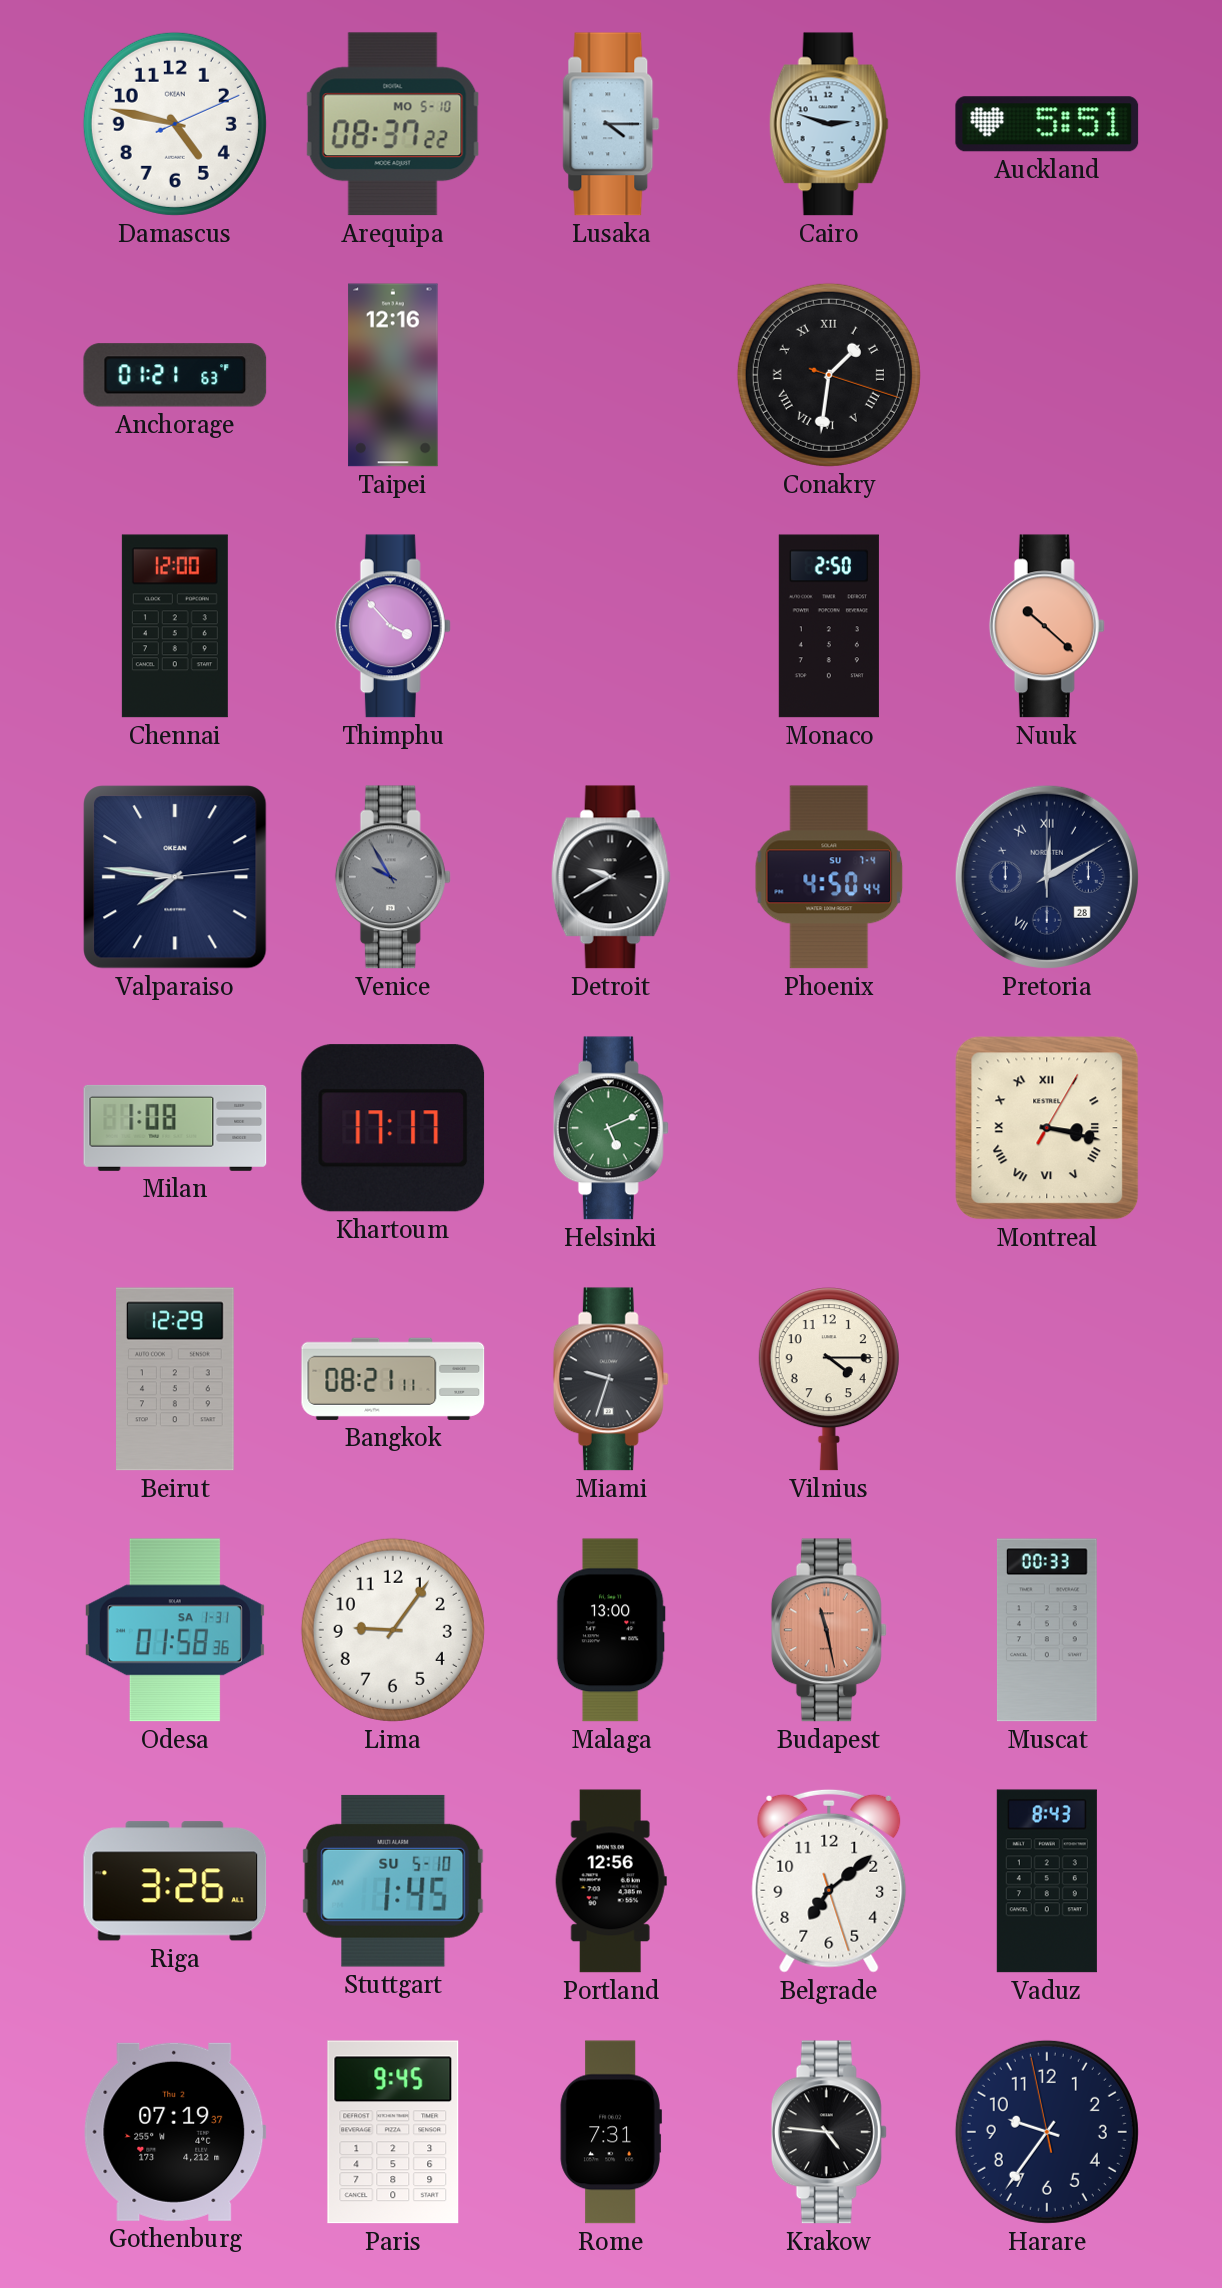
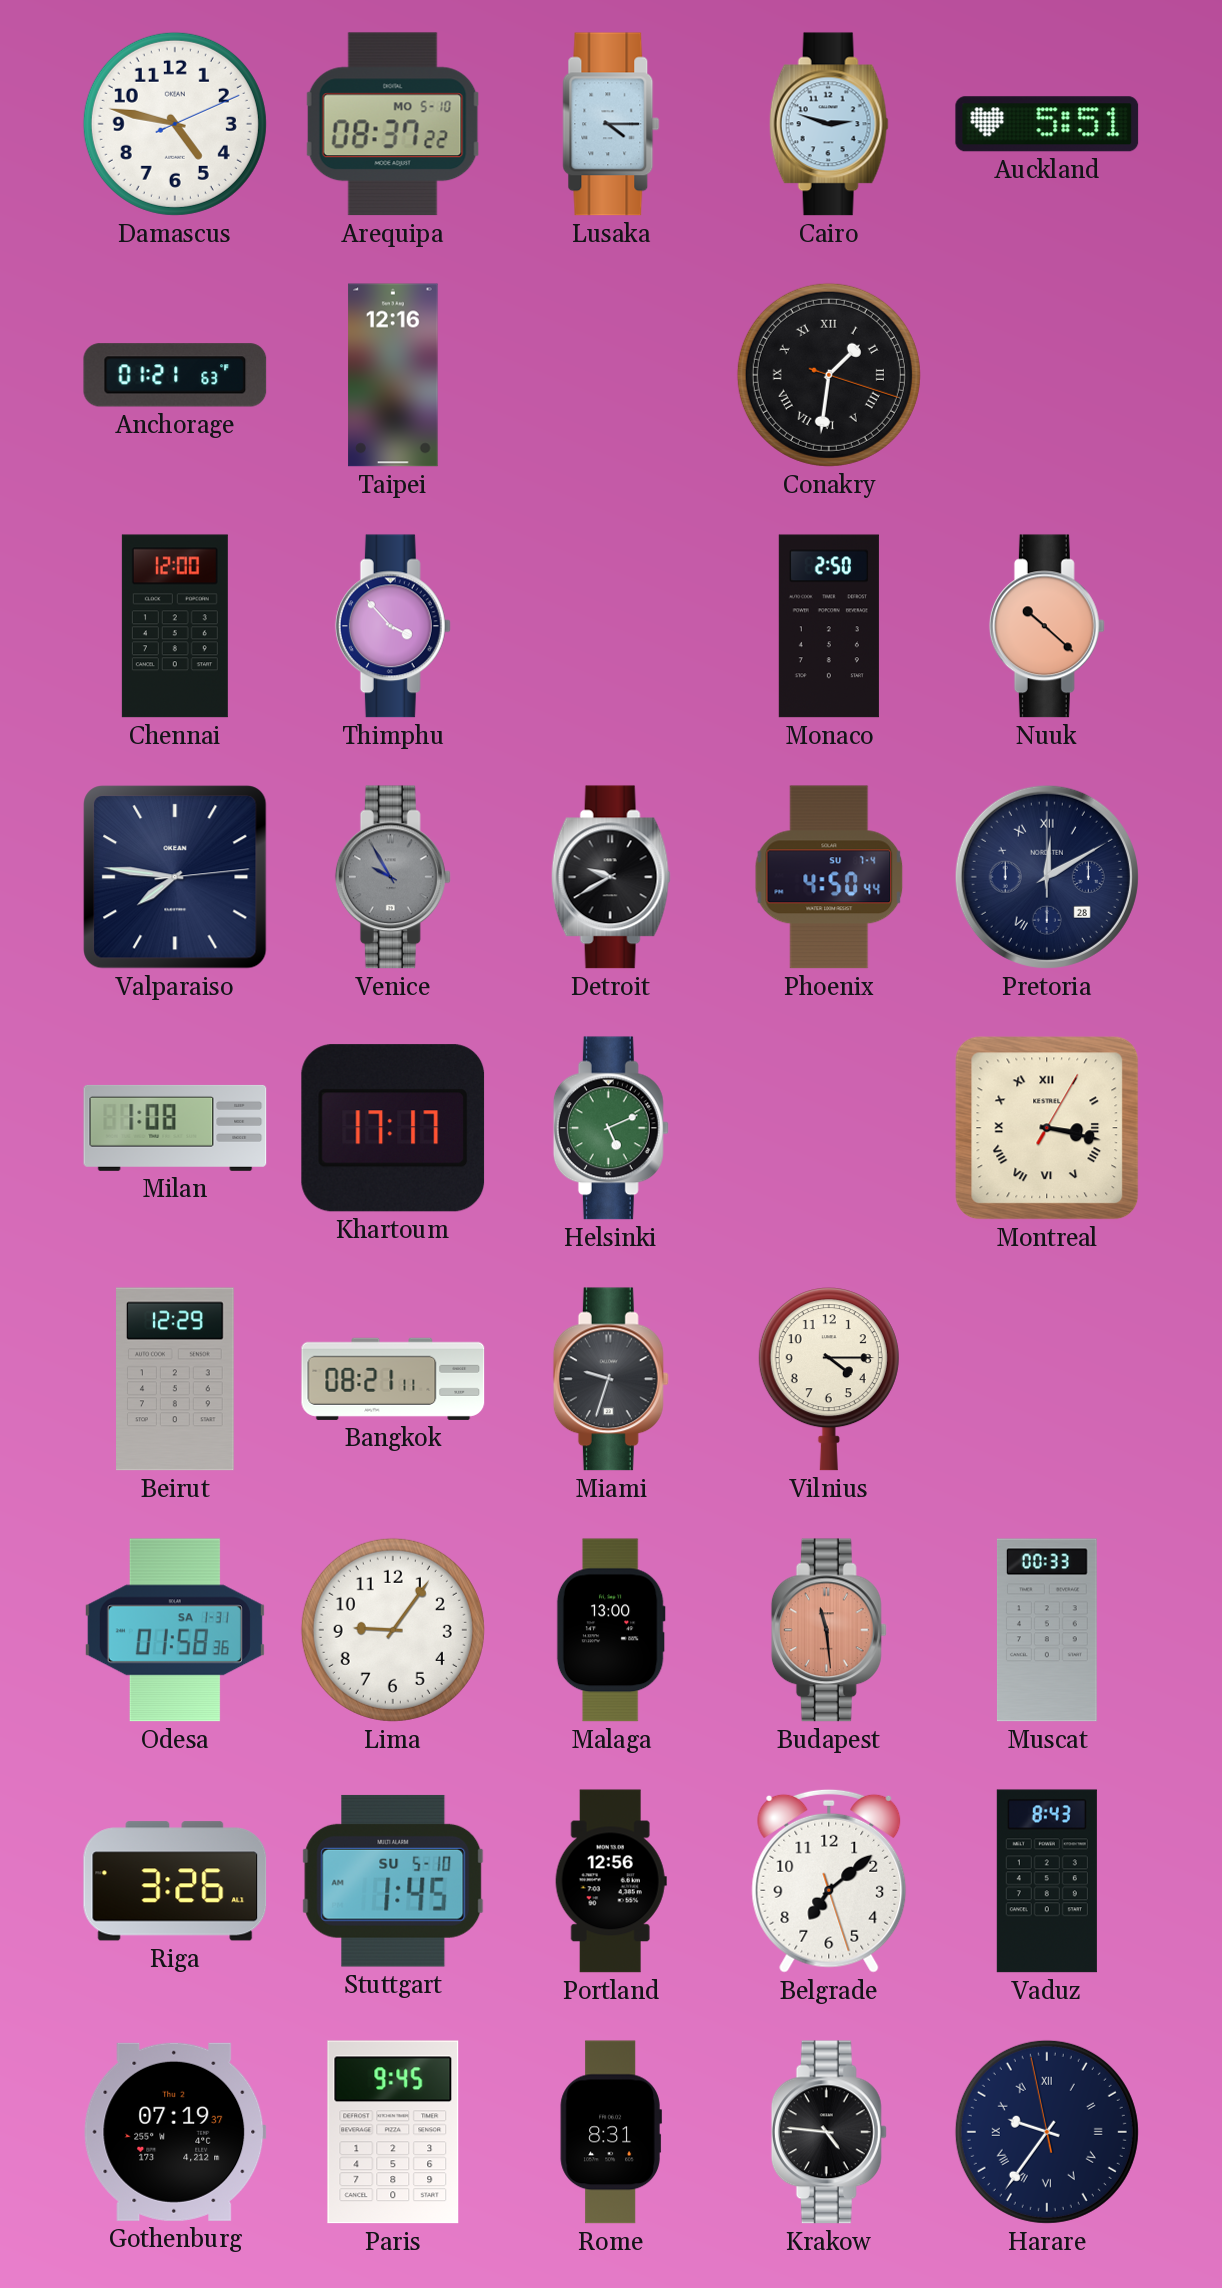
Budapest: 11:28 -> 11:29
Rome: 7:31 -> 8:31
Harare numerals: Arabic -> Roman
